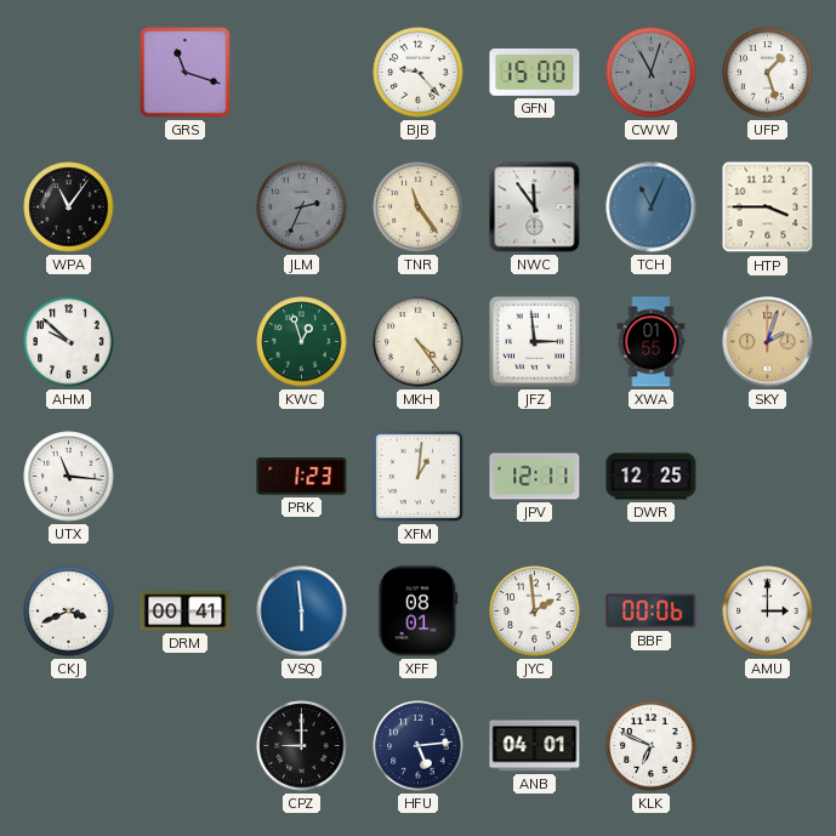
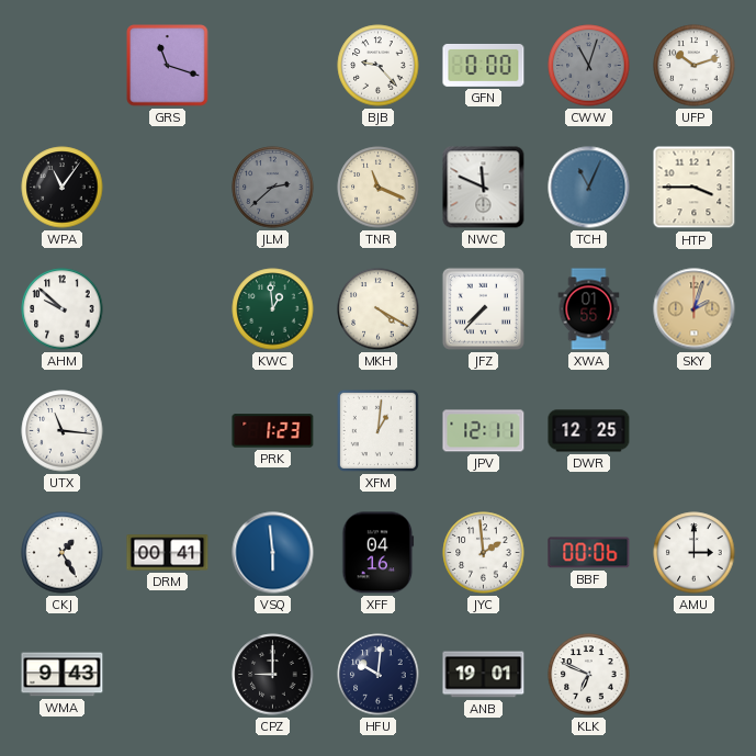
GFN: 15:00 -> 0:00
UFP: 1:27 -> 10:12
JLM: 2:34 -> 2:38
TNR: 11:24 -> 11:19
NWC: 11:54 -> 11:49
KWC: 12:57 -> 12:59
MKH: 4:24 -> 4:20
JFZ: 2:59 -> 7:37
CKJ: 3:41 -> 1:25
XFF: 08:01 -> 04:16
WMA: none -> 9:43
HFU: 5:14 -> 10:01
ANB: 04:01 -> 19:01
